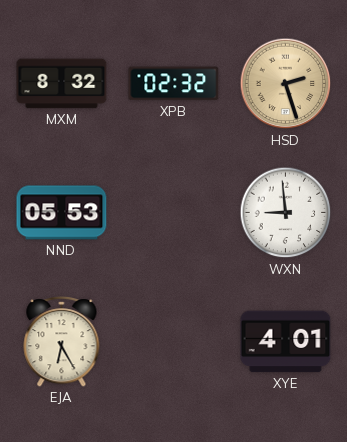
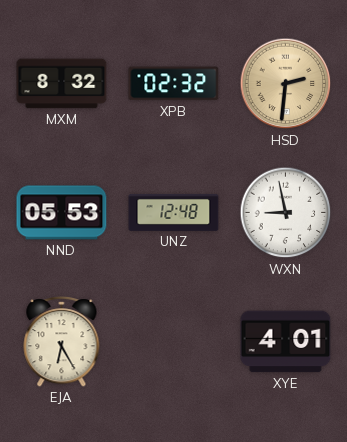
HSD: 2:27 -> 2:31
UNZ: none -> 12:48
WXN: 8:59 -> 8:58
